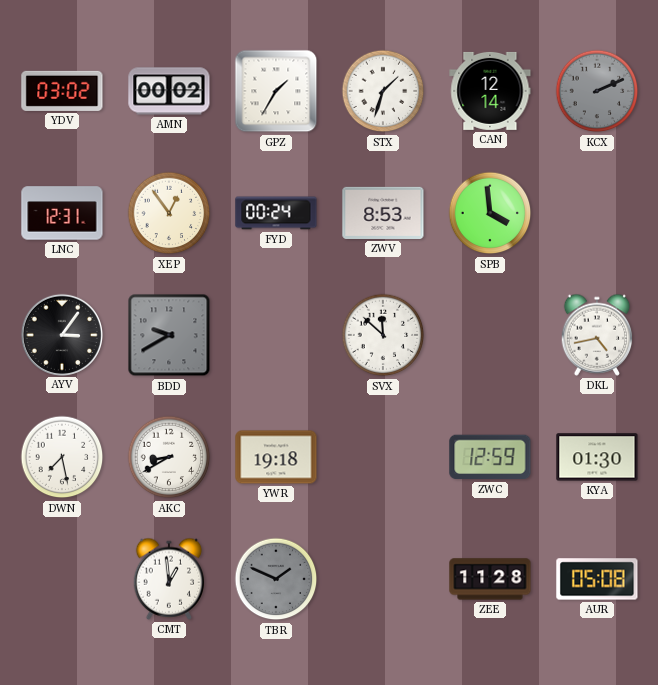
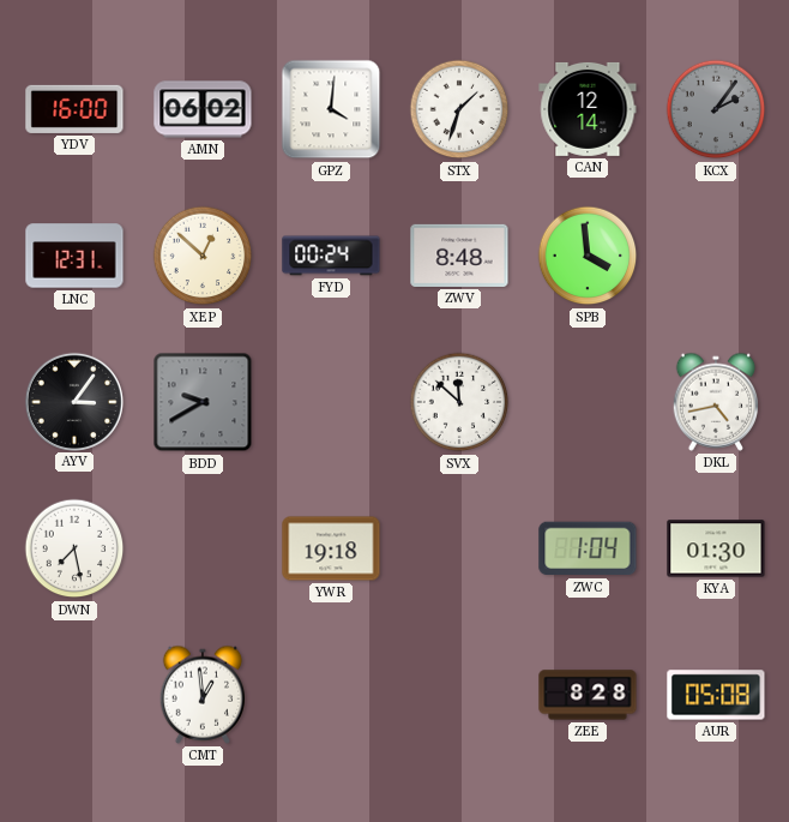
YDV: 03:02 -> 16:00
AMN: 00:02 -> 06:02
GPZ: 1:35 -> 4:01
KCX: 2:11 -> 2:06
XEP: 12:54 -> 12:52
ZWV: 8:53 -> 8:48
AKC: 8:40 -> none
ZWC: 12:59 -> 1:04
TBR: 1:49 -> none
ZEE: 11:28 -> 8:28
